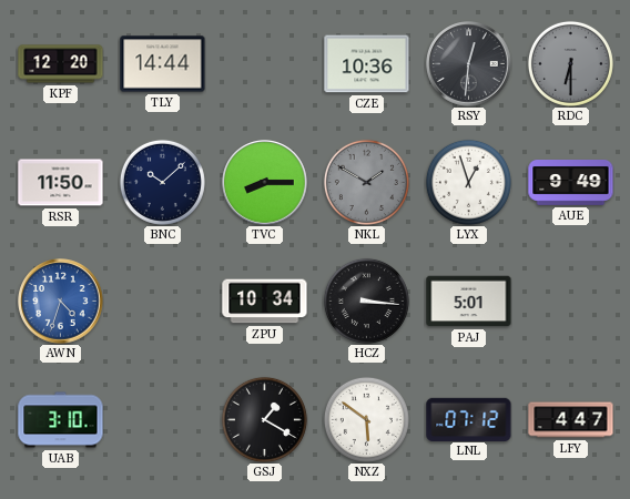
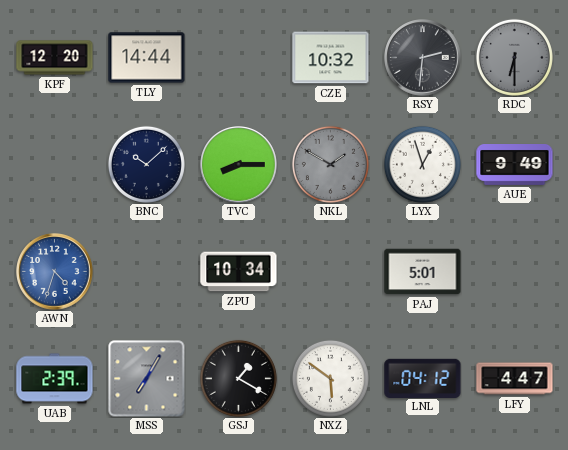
CZE: 10:36 -> 10:32
RSY: 12:31 -> 2:31
RSR: 11:50 -> none
HCZ: 3:16 -> none
UAB: 3:10 -> 2:39
MSS: none -> 7:05
LNL: 07:12 -> 04:12
